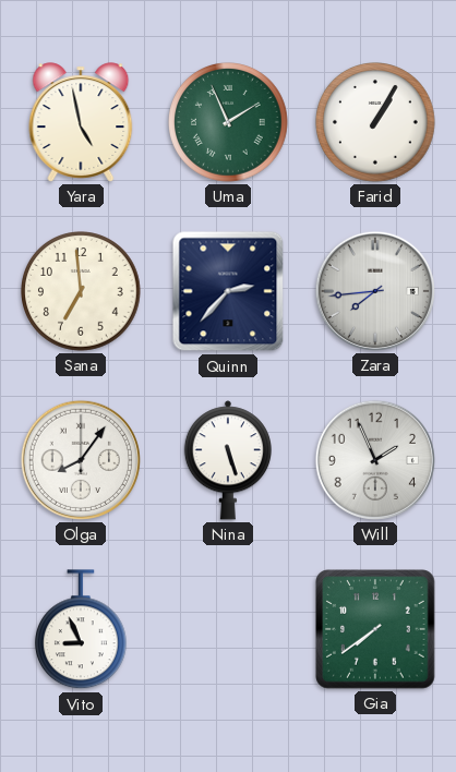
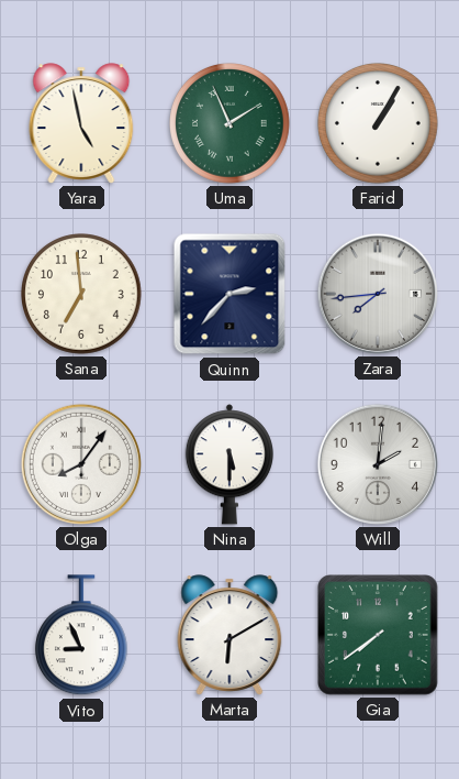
Nina: 5:27 -> 5:30
Will: 1:56 -> 2:01
Marta: none -> 6:10
